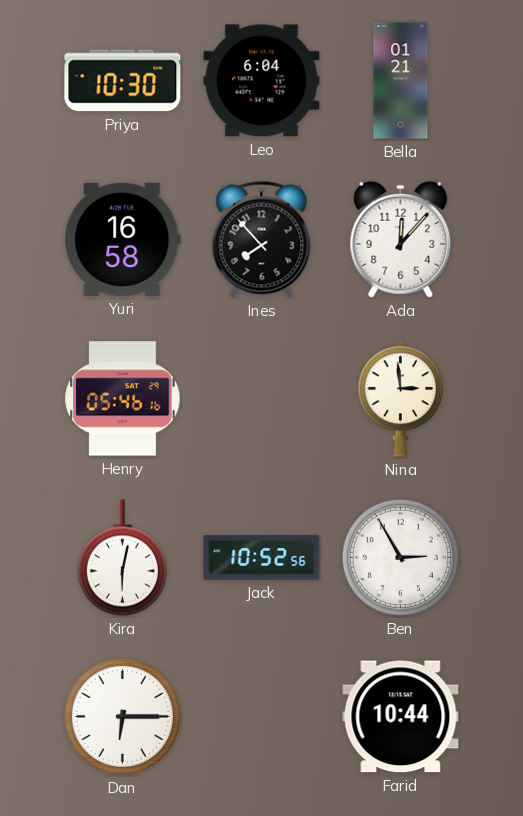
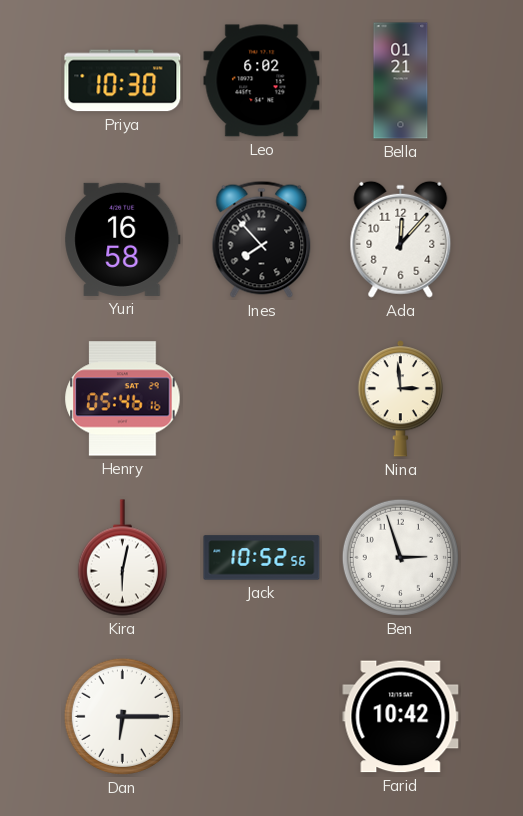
Leo: 6:04 -> 6:02
Ben: 2:55 -> 2:57
Farid: 10:44 -> 10:42
